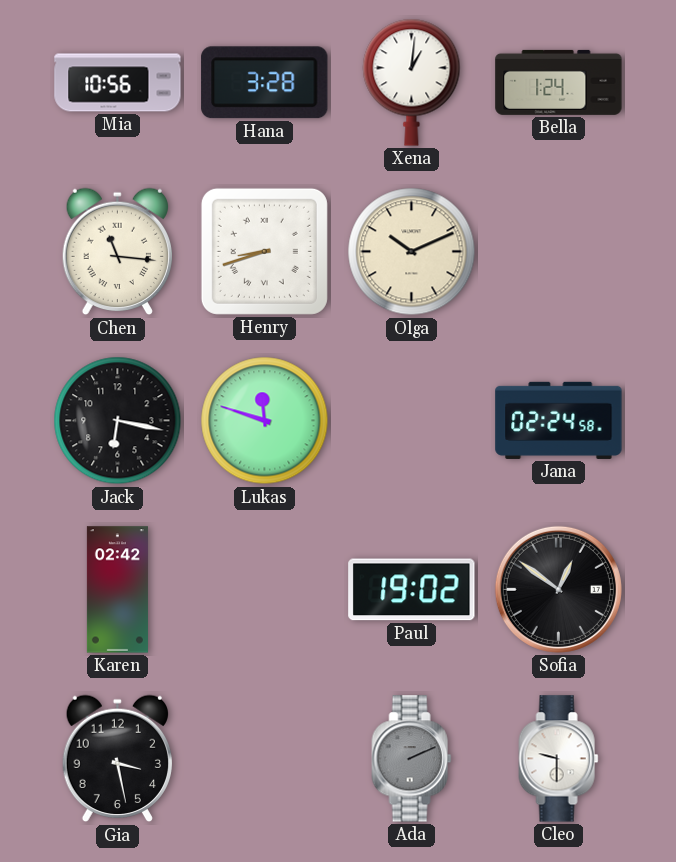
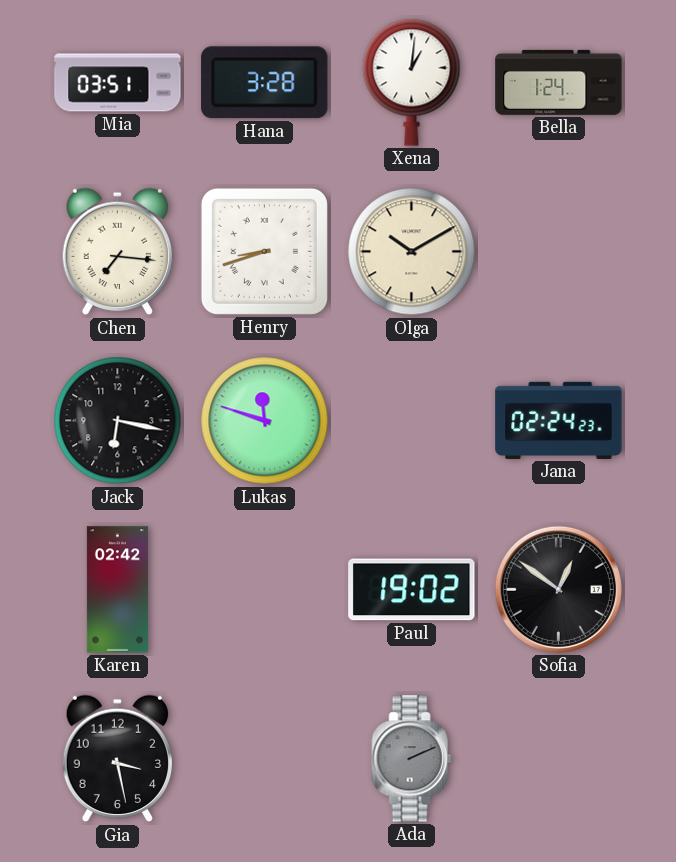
Mia: 10:56 -> 03:51
Chen: 11:16 -> 7:16
Olga: 10:11 -> 10:10
Jana: 02:24:58 -> 02:24:23
Cleo: 9:30 -> none
